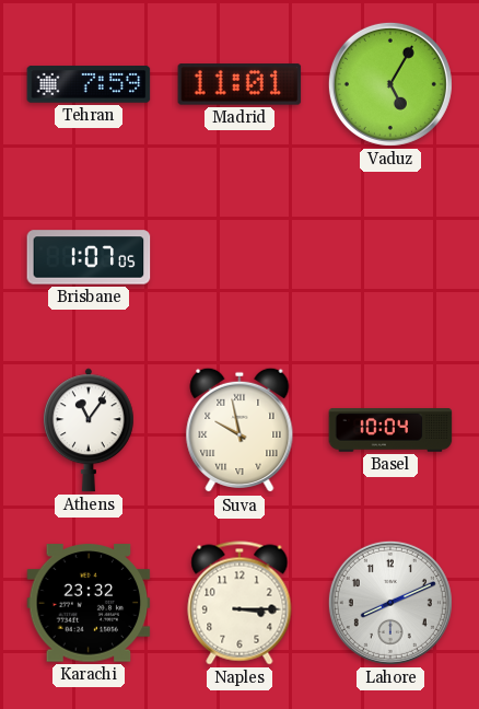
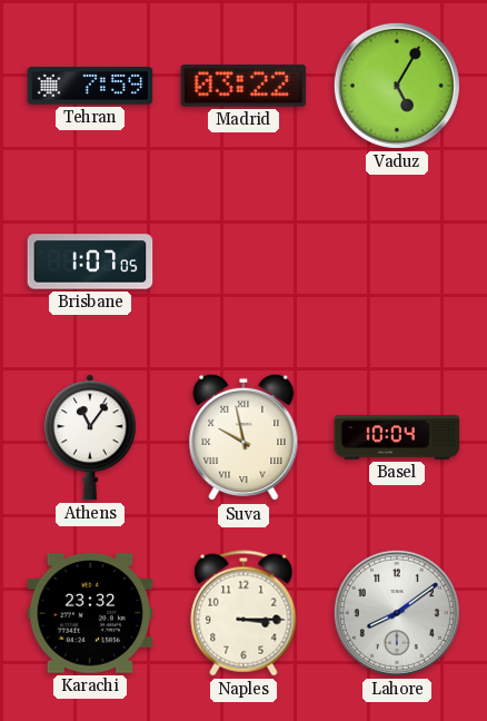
Madrid: 11:01 -> 03:22
Lahore: 8:11 -> 8:09
